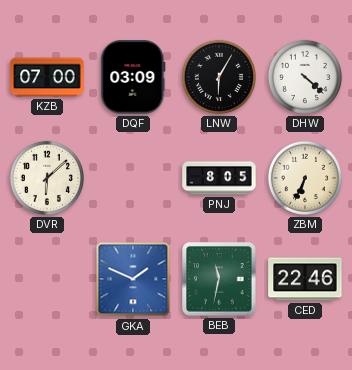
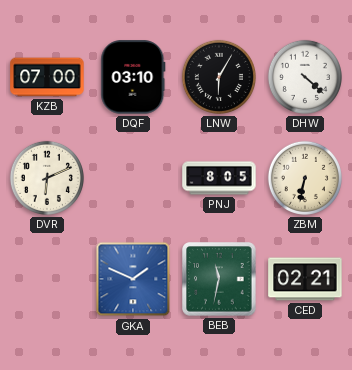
DQF: 03:09 -> 03:10
DVR: 6:08 -> 6:11
ZBM: 6:34 -> 6:32
CED: 22:46 -> 02:21
